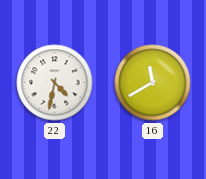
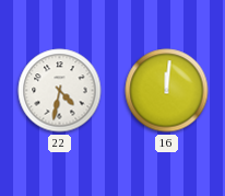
16: 11:40 -> 12:01
